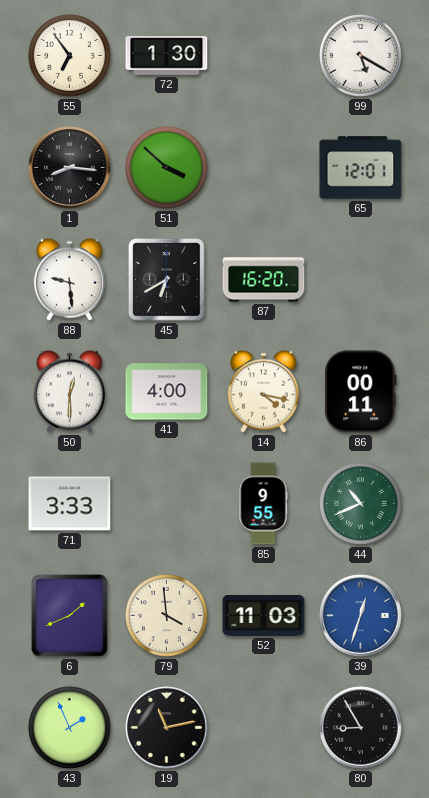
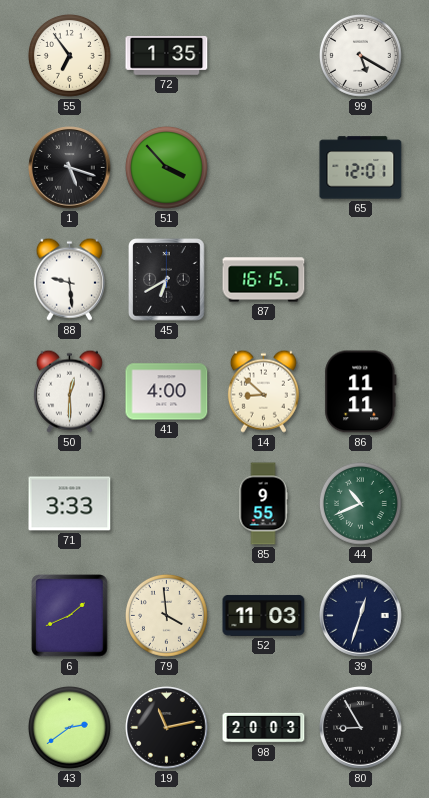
72: 1:30 -> 1:35
1: 8:16 -> 5:18
51: 3:52 -> 3:53
87: 16:20 -> 16:15
14: 4:17 -> 8:52
86: 00:11 -> 11:11
39 dial: blue -> navy
43: 1:56 -> 2:39
98: none -> 20:03
